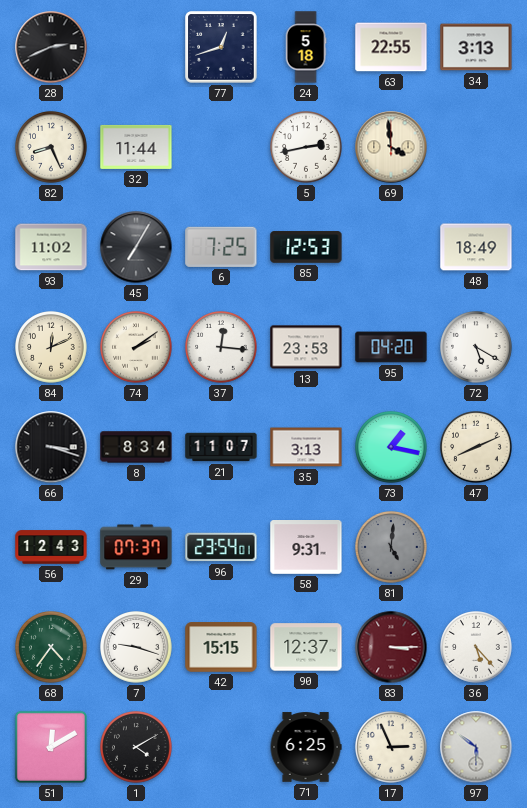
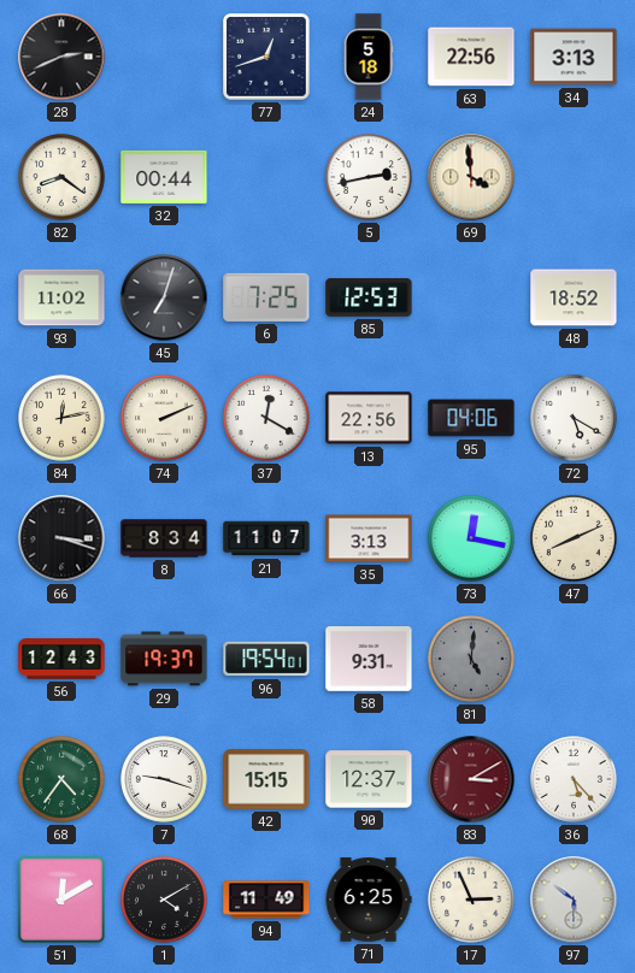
63: 22:55 -> 22:56
82: 8:26 -> 8:21
32: 11:44 -> 00:44
45: 7:05 -> 7:03
48: 18:49 -> 18:52
84: 12:11 -> 12:13
74: 2:09 -> 2:11
37: 12:16 -> 12:20
13: 23:53 -> 22:56
95: 04:20 -> 04:06
73: 1:17 -> 12:17
29: 07:37 -> 19:37
96: 23:54 -> 19:54
83: 3:15 -> 3:10
94: none -> 11:49
